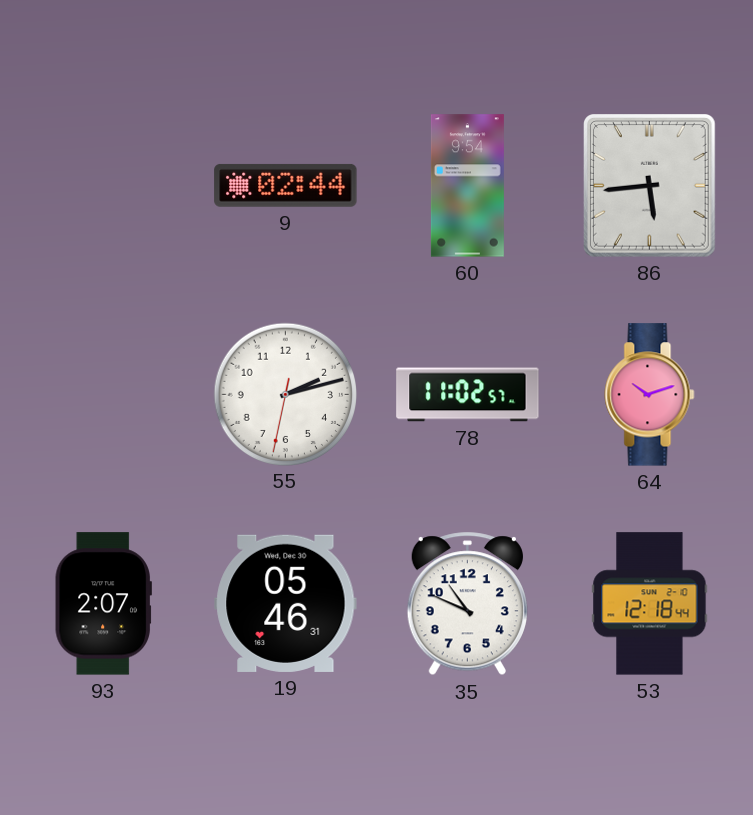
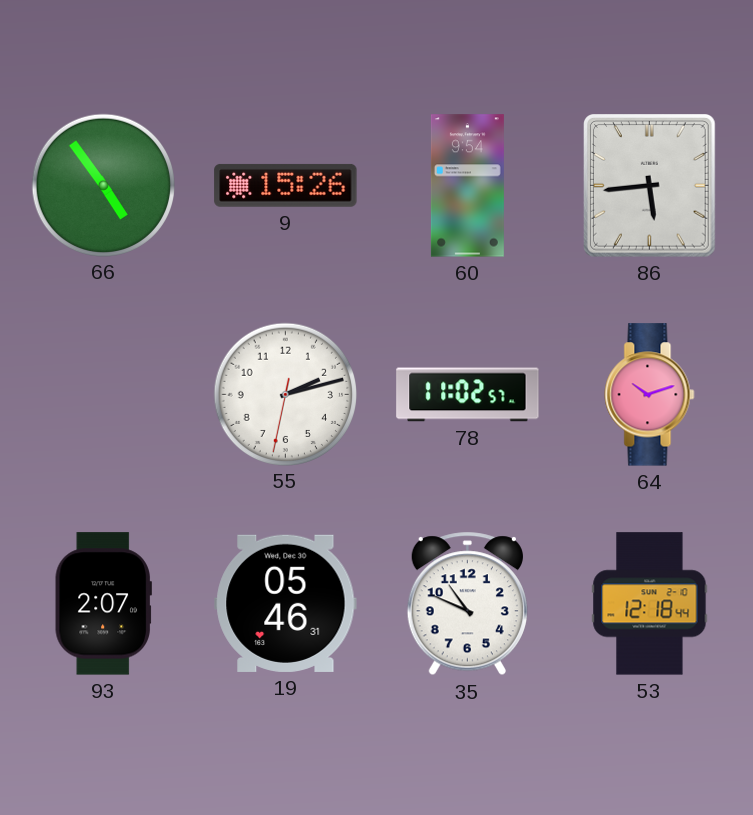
66: none -> 4:54
9: 02:44 -> 15:26
